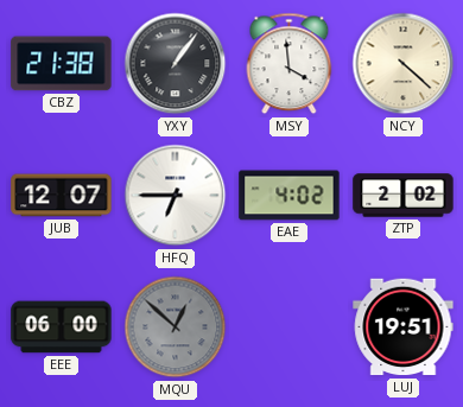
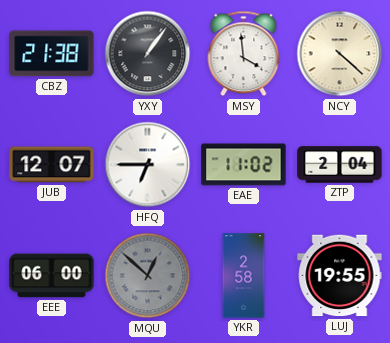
EAE: 4:02 -> 11:02
ZTP: 2:02 -> 2:04
YKR: none -> 2:58
LUJ: 19:51 -> 19:55
